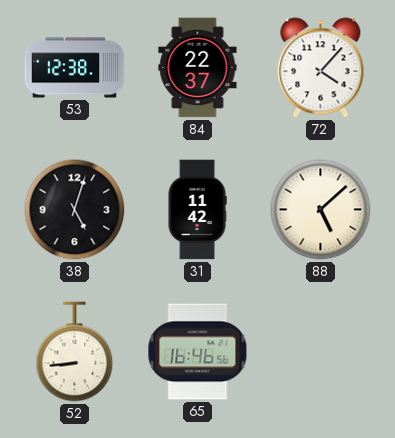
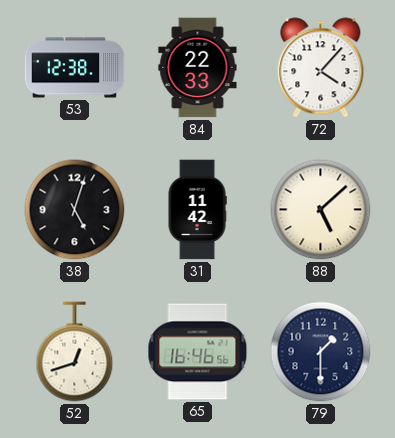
84: 22:37 -> 22:33
52: 8:44 -> 12:42
79: none -> 1:30
